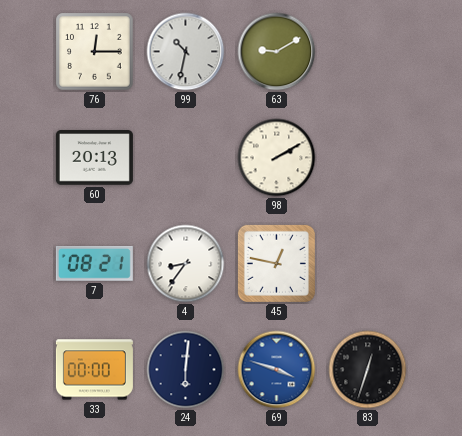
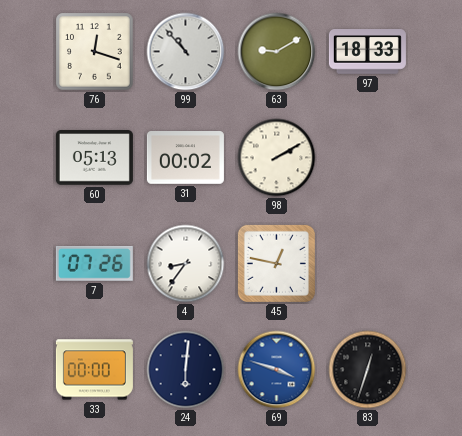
76: 12:15 -> 12:18
99: 10:32 -> 10:53
97: none -> 18:33
60: 20:13 -> 05:13
31: none -> 00:02
7: 08:21 -> 07:26
